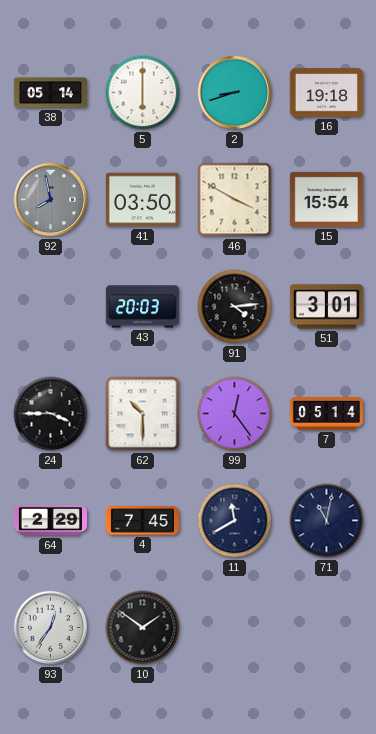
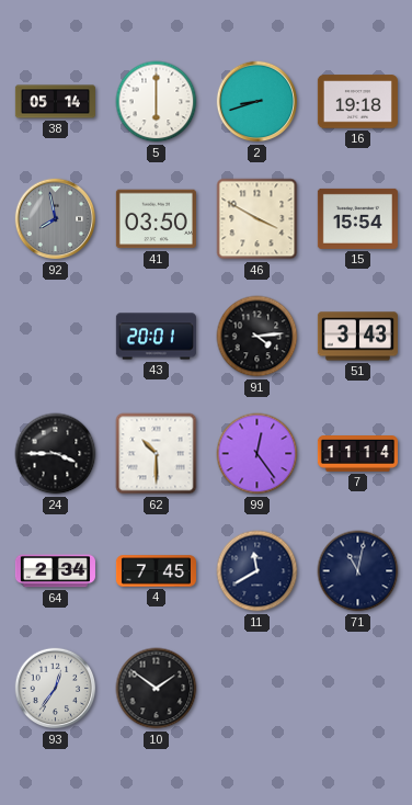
43: 20:03 -> 20:01
51: 3:01 -> 3:43
7: 05:14 -> 11:14
64: 2:29 -> 2:34
